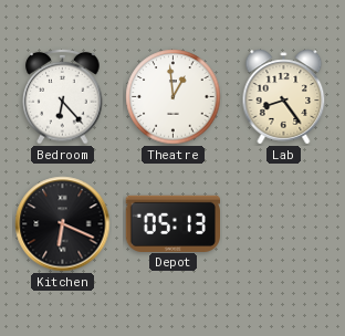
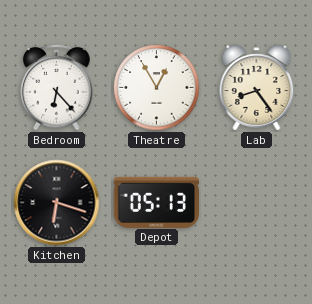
Theatre: 12:59 -> 12:55
Kitchen: 6:19 -> 6:18
